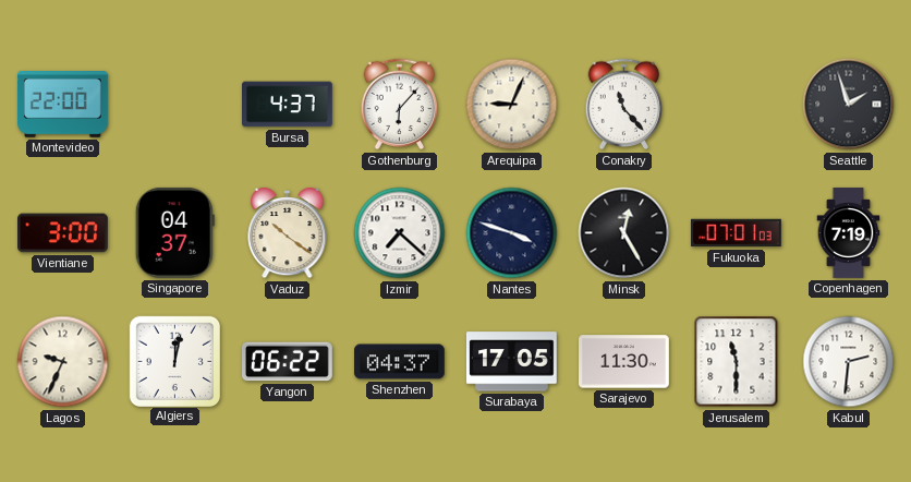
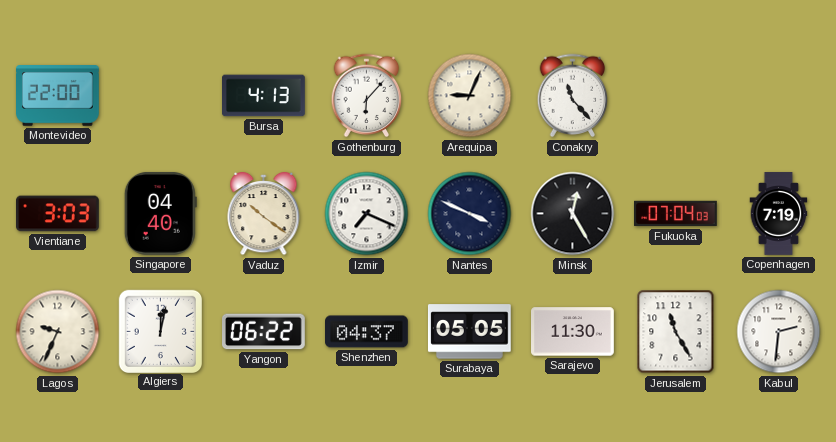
Bursa: 4:37 -> 4:13
Seattle: 1:57 -> none
Vientiane: 3:00 -> 3:03
Singapore: 04:37 -> 04:40
Izmir: 7:22 -> 7:19
Nantes: 3:48 -> 3:49
Fukuoka: 07:01 -> 07:04
Surabaya: 17:05 -> 05:05
Jerusalem: 11:30 -> 11:25
